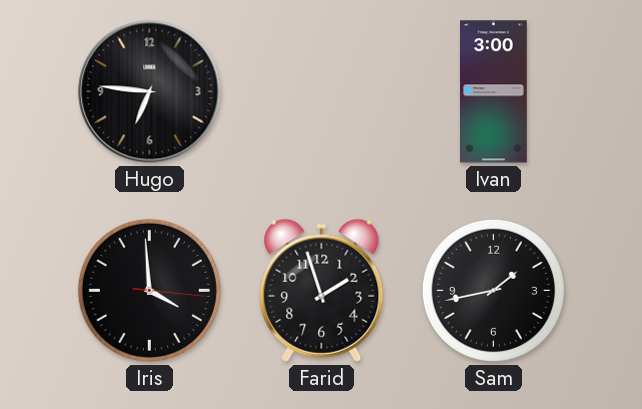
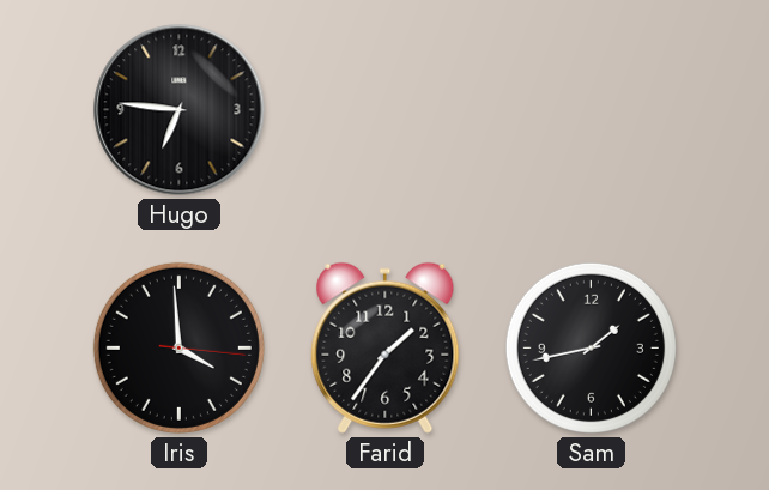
Ivan: 3:00 -> none
Farid: 1:57 -> 1:36
